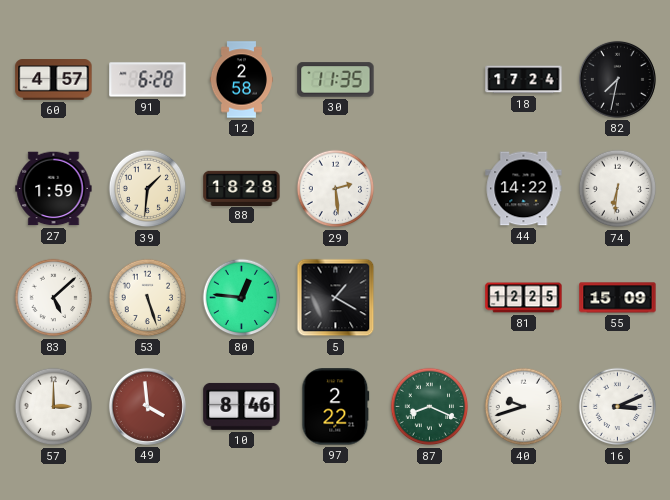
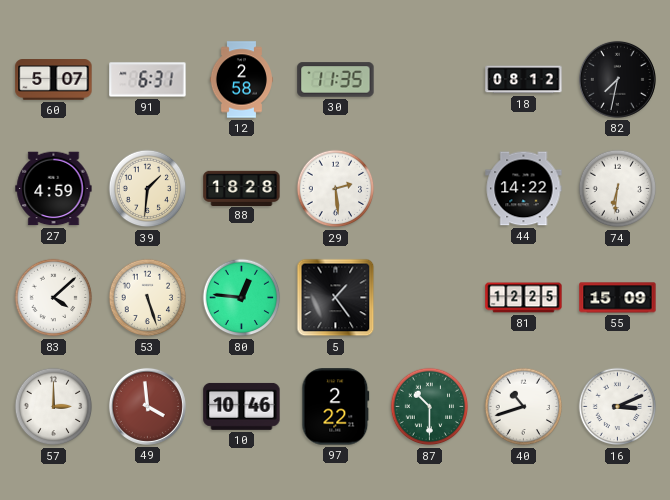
60: 4:57 -> 5:07
91: 6:28 -> 6:31
18: 17:24 -> 08:12
27: 1:59 -> 4:59
83: 5:08 -> 4:08
5: 1:20 -> 1:24
10: 8:46 -> 10:46
87: 8:19 -> 10:30
40: 9:42 -> 10:42
